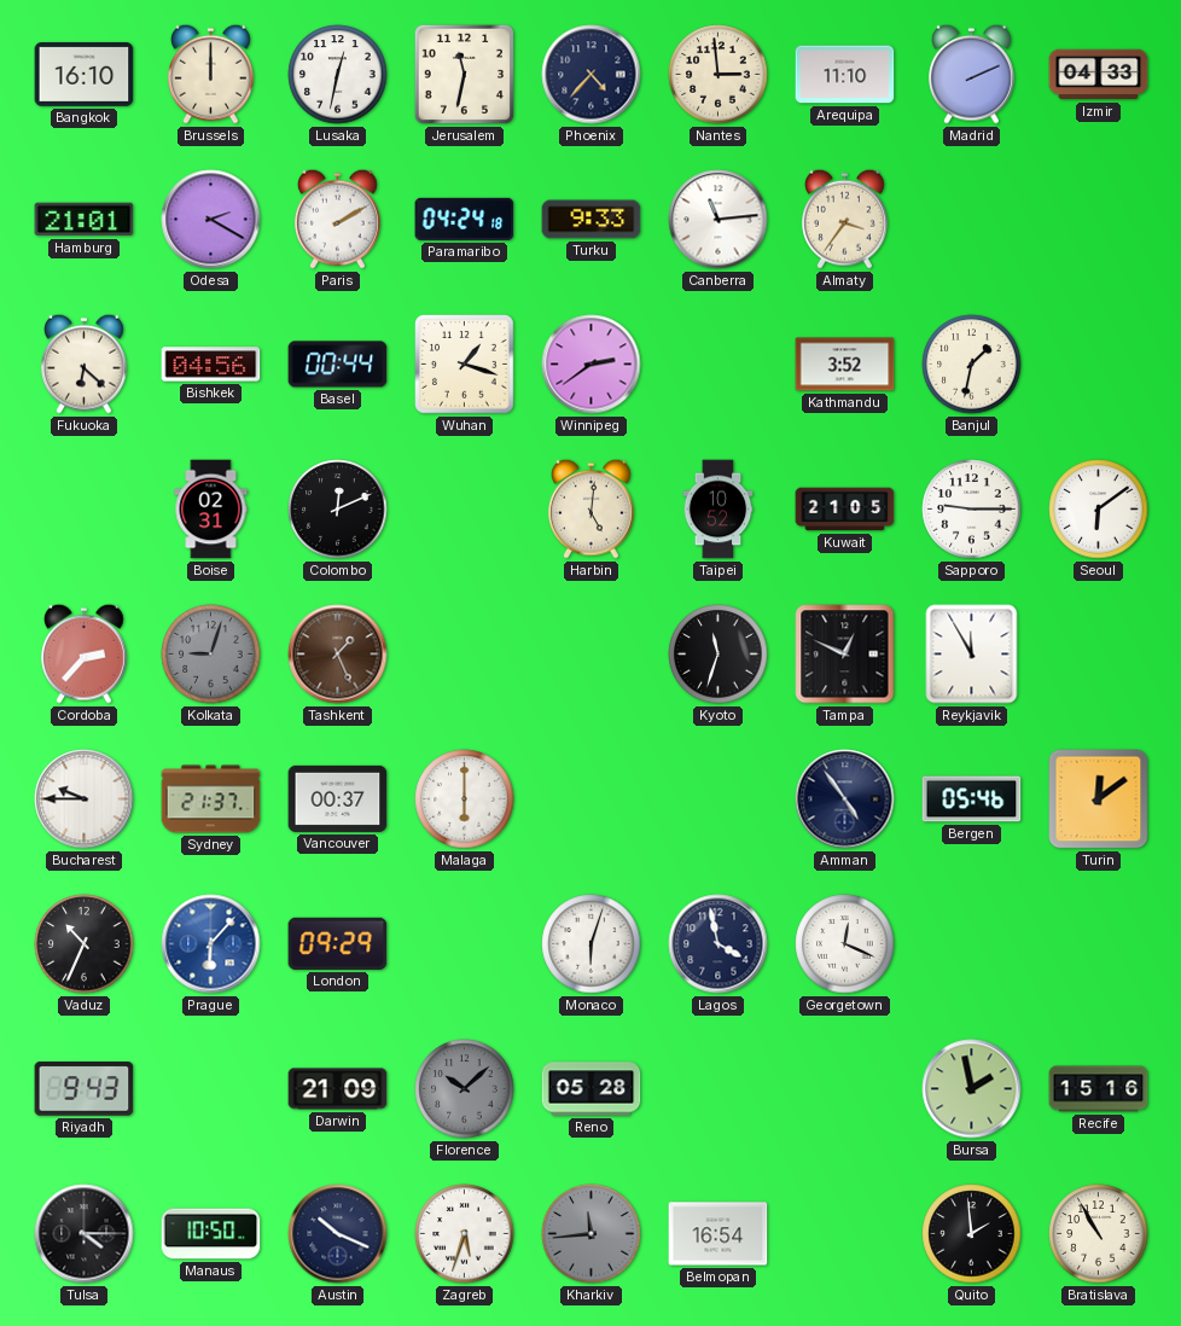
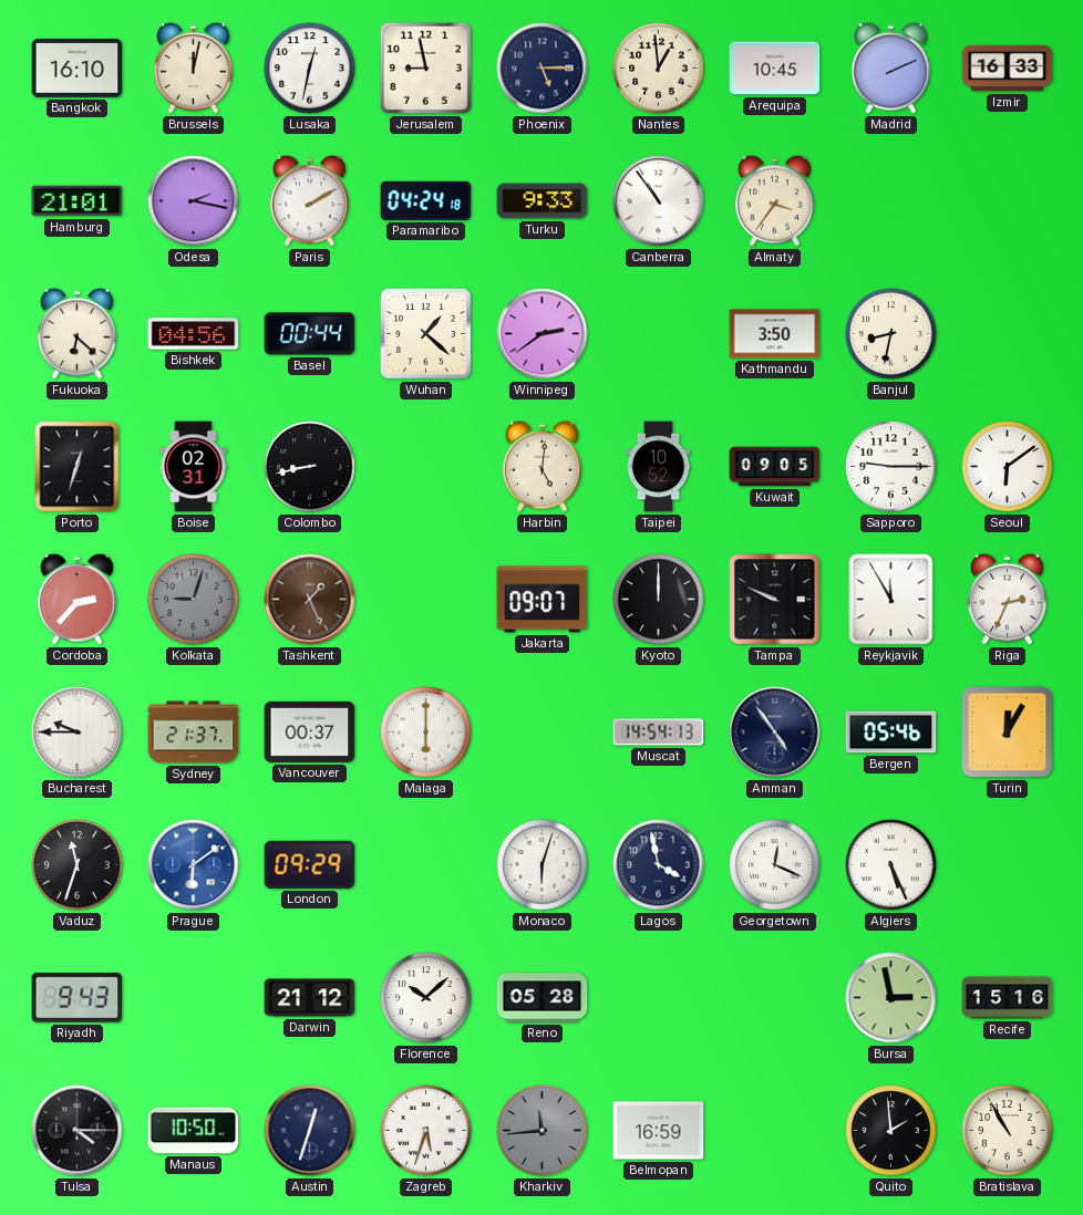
Brussels: 12:00 -> 12:02
Jerusalem: 11:32 -> 8:58
Phoenix: 4:37 -> 5:15
Nantes: 2:59 -> 12:59
Arequipa: 11:10 -> 10:45
Izmir: 04:33 -> 16:33
Odesa: 2:20 -> 2:17
Canberra: 11:14 -> 10:54
Wuhan: 1:18 -> 1:22
Kathmandu: 3:52 -> 3:50
Banjul: 1:32 -> 8:32
Porto: none -> 12:33
Colombo: 12:11 -> 8:43
Kuwait: 21:05 -> 09:05
Jakarta: none -> 09:07
Kyoto: 11:33 -> 12:00
Tampa: 12:49 -> 9:49
Riga: none -> 2:34
Muscat: none -> 14:54
Turin: 12:09 -> 12:05
Vaduz: 10:34 -> 11:33
Prague: 6:07 -> 6:09
Algiers: none -> 5:26
Darwin: 21:09 -> 21:12
Florence dial: grey -> white
Bursa: 1:58 -> 2:58
Austin: 10:19 -> 12:33
Belmopan: 16:54 -> 16:59
